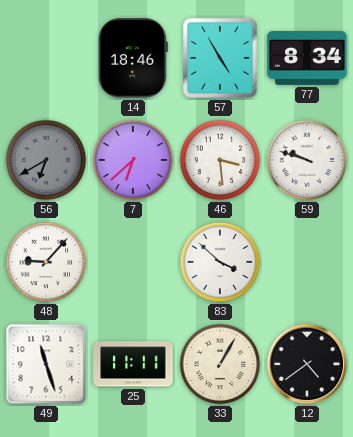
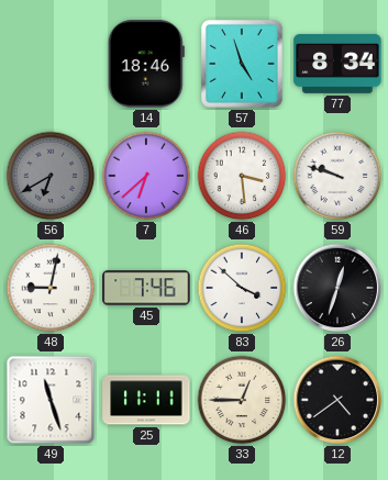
57: 4:55 -> 4:57
48: 9:07 -> 9:02
45: none -> 7:46
26: none -> 12:33
33: 1:05 -> 12:45
